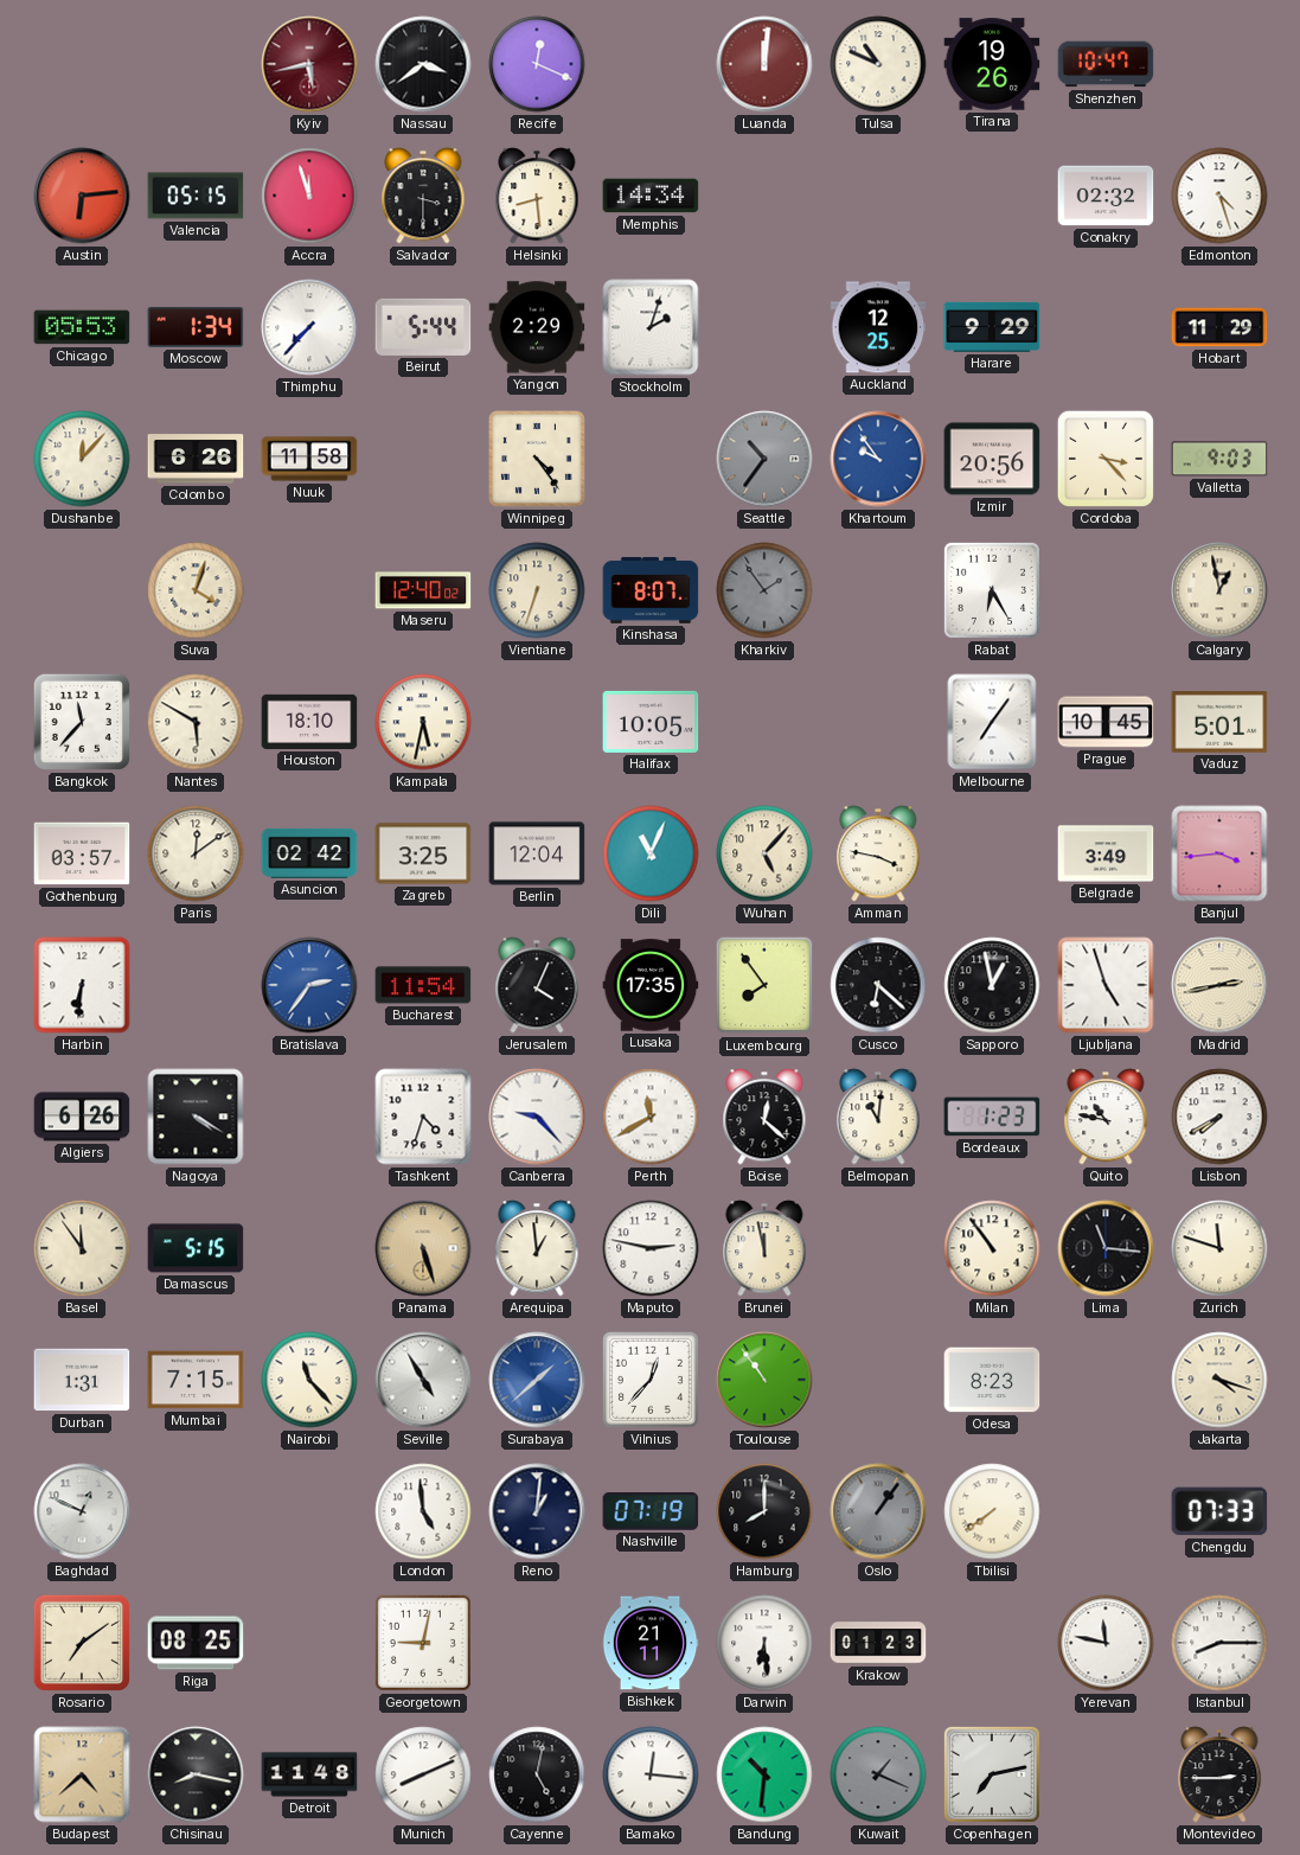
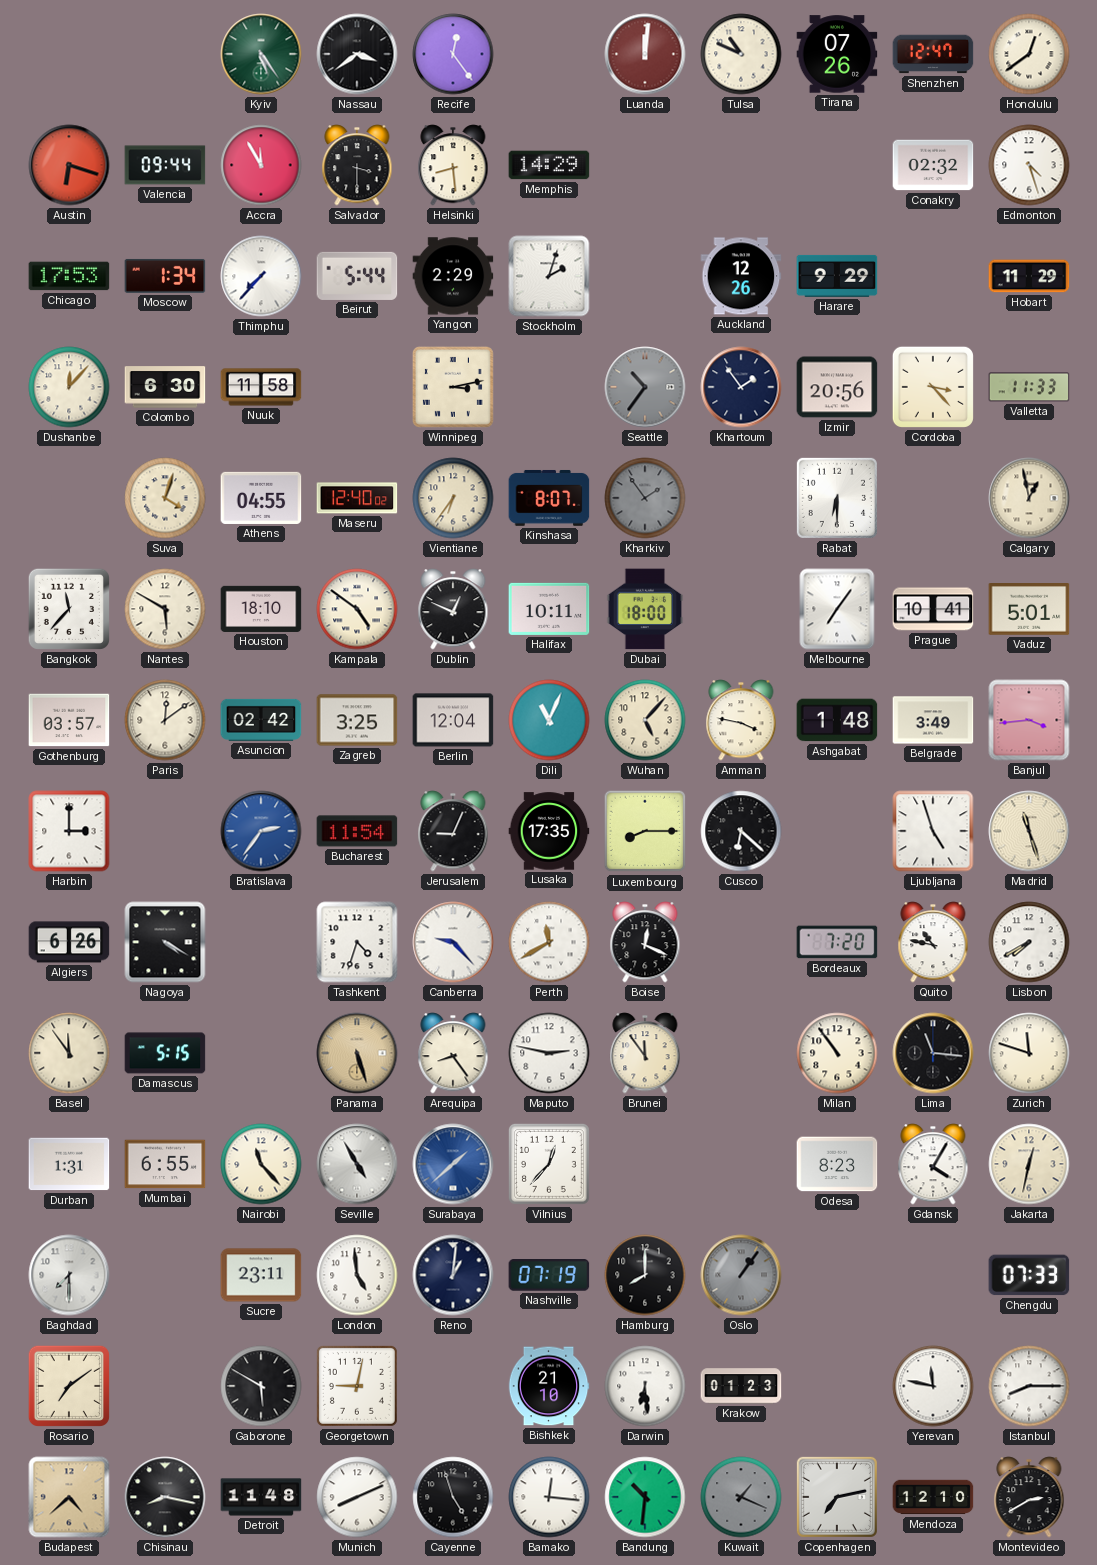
Kyiv: 5:43 -> 5:24
Kyiv dial: burgundy -> green
Recife: 12:19 -> 12:24
Tirana: 19:26 -> 07:26
Shenzhen: 10:47 -> 12:47
Honolulu: none -> 12:39
Austin: 6:14 -> 6:18
Valencia: 05:15 -> 09:44
Accra: 11:57 -> 11:55
Memphis: 14:34 -> 14:29
Chicago: 05:53 -> 17:53
Auckland: 12:25 -> 12:26
Colombo: 6:26 -> 6:30
Winnipeg: 4:24 -> 3:13
Khartoum: 9:54 -> 1:54
Khartoum dial: blue -> navy
Valletta: 9:03 -> 11:33
Athens: none -> 04:55
Vientiane: 6:33 -> 6:36
Rabat: 6:25 -> 6:30
Kampala: 5:32 -> 4:51
Dublin: none -> 12:49
Halifax: 10:05 -> 10:11
Dubai: none -> 18:00
Prague: 10:45 -> 10:41
Ashgabat: none -> 1:48
Harbin: 6:31 -> 3:00
Jerusalem: 4:04 -> 9:04
Luxembourg: 7:54 -> 8:15
Sapporo: 12:58 -> none
Madrid: 2:43 -> 11:27
Boise: 12:22 -> 12:19
Belmopan: 11:01 -> none
Bordeaux: 1:23 -> 7:20
Arequipa: 12:59 -> 8:24
Brunei: 11:58 -> 11:54
Mumbai: 7:15 -> 6:55
Toulouse: 10:54 -> none
Gdansk: none -> 4:05
Jakarta: 4:18 -> 12:32
Baghdad: 12:49 -> 7:30
Sucre: none -> 23:11
Tbilisi: 7:39 -> none
Riga: 08:25 -> none
Gaborone: none -> 5:50
Bishkek: 21:11 -> 21:10
Cayenne: 5:02 -> 4:57
Mendoza: none -> 12:10
Montevideo: 2:45 -> 2:40
